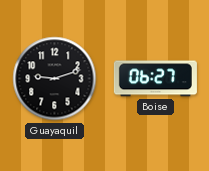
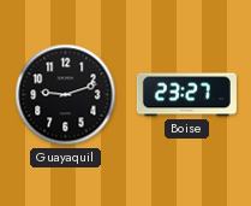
Boise: 06:27 -> 23:27
